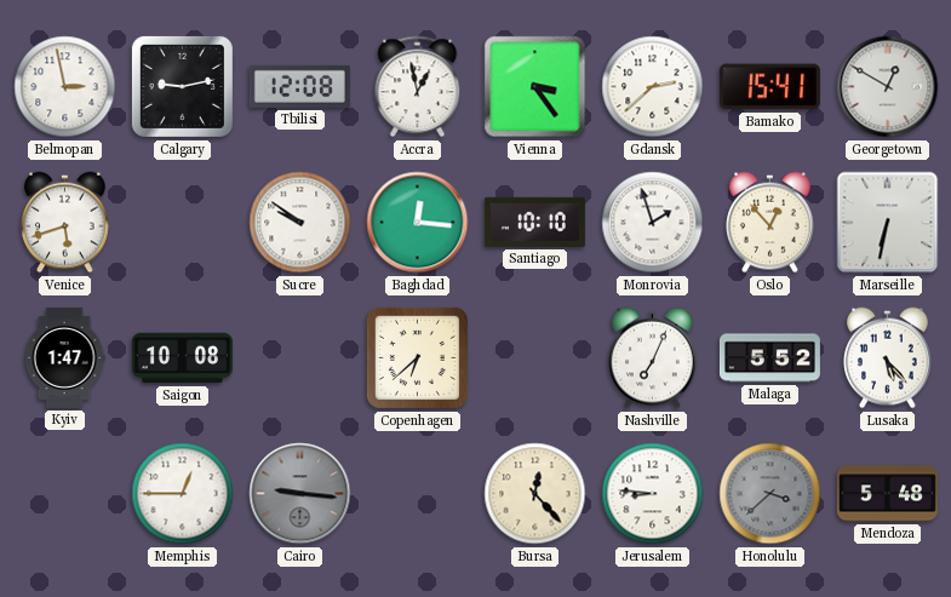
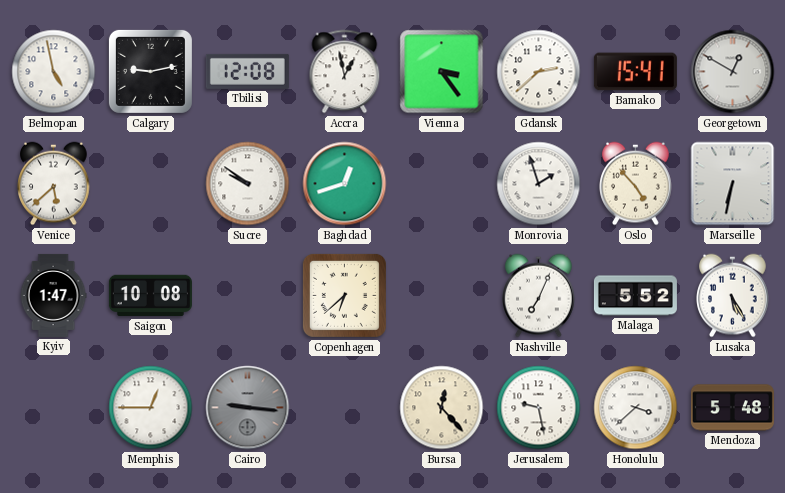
Belmopan: 2:58 -> 4:58
Venice: 5:42 -> 5:38
Baghdad: 12:16 -> 12:42
Santiago: 10:10 -> none
Oslo: 12:53 -> 4:53
Lusaka: 5:23 -> 5:25
Jerusalem: 8:46 -> 9:28
Honolulu dial: grey -> white
